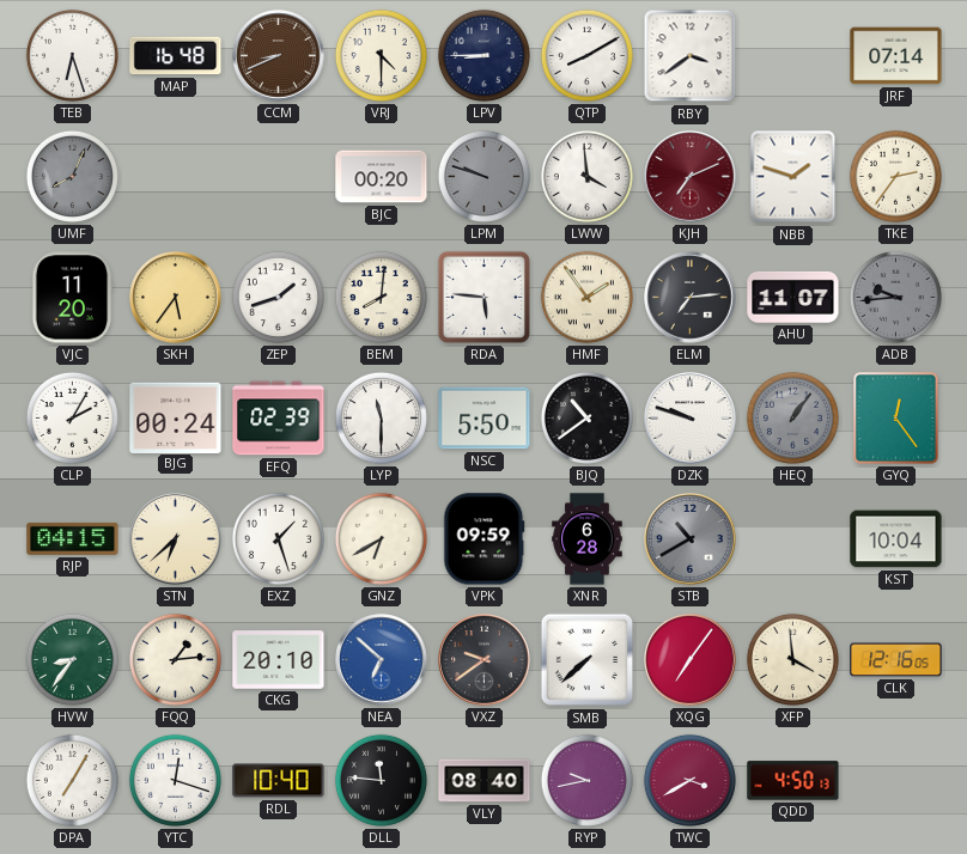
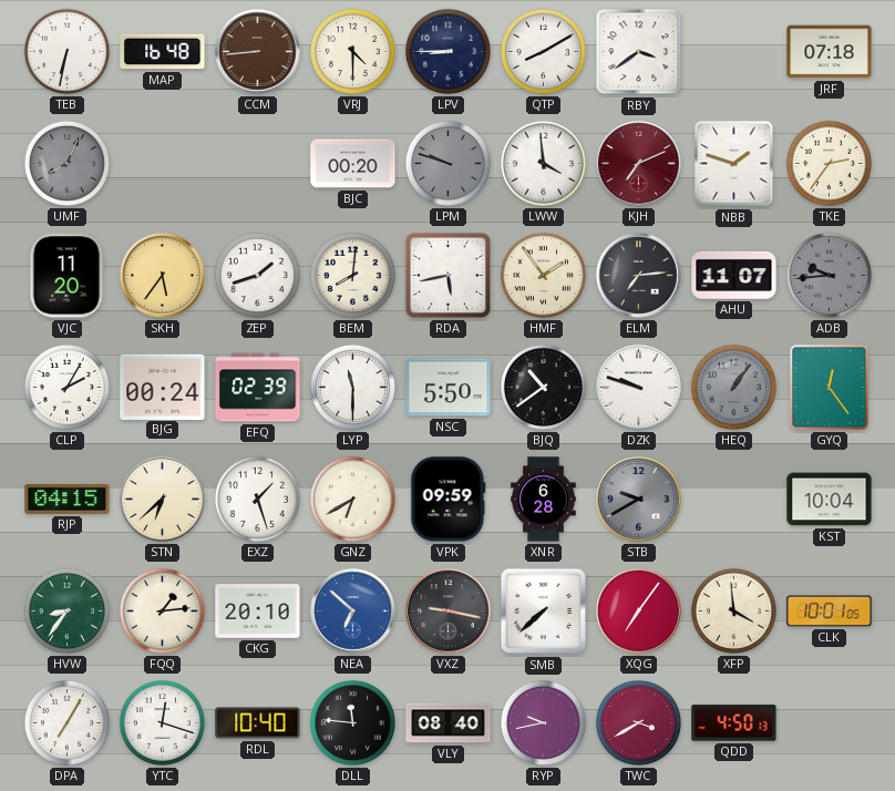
TEB: 6:27 -> 6:32
CCM: 8:41 -> 8:44
JRF: 07:14 -> 07:18
RDA: 5:46 -> 5:43
STB: 10:40 -> 9:40
VXZ: 9:39 -> 9:17
CLK: 12:16 -> 10:01
